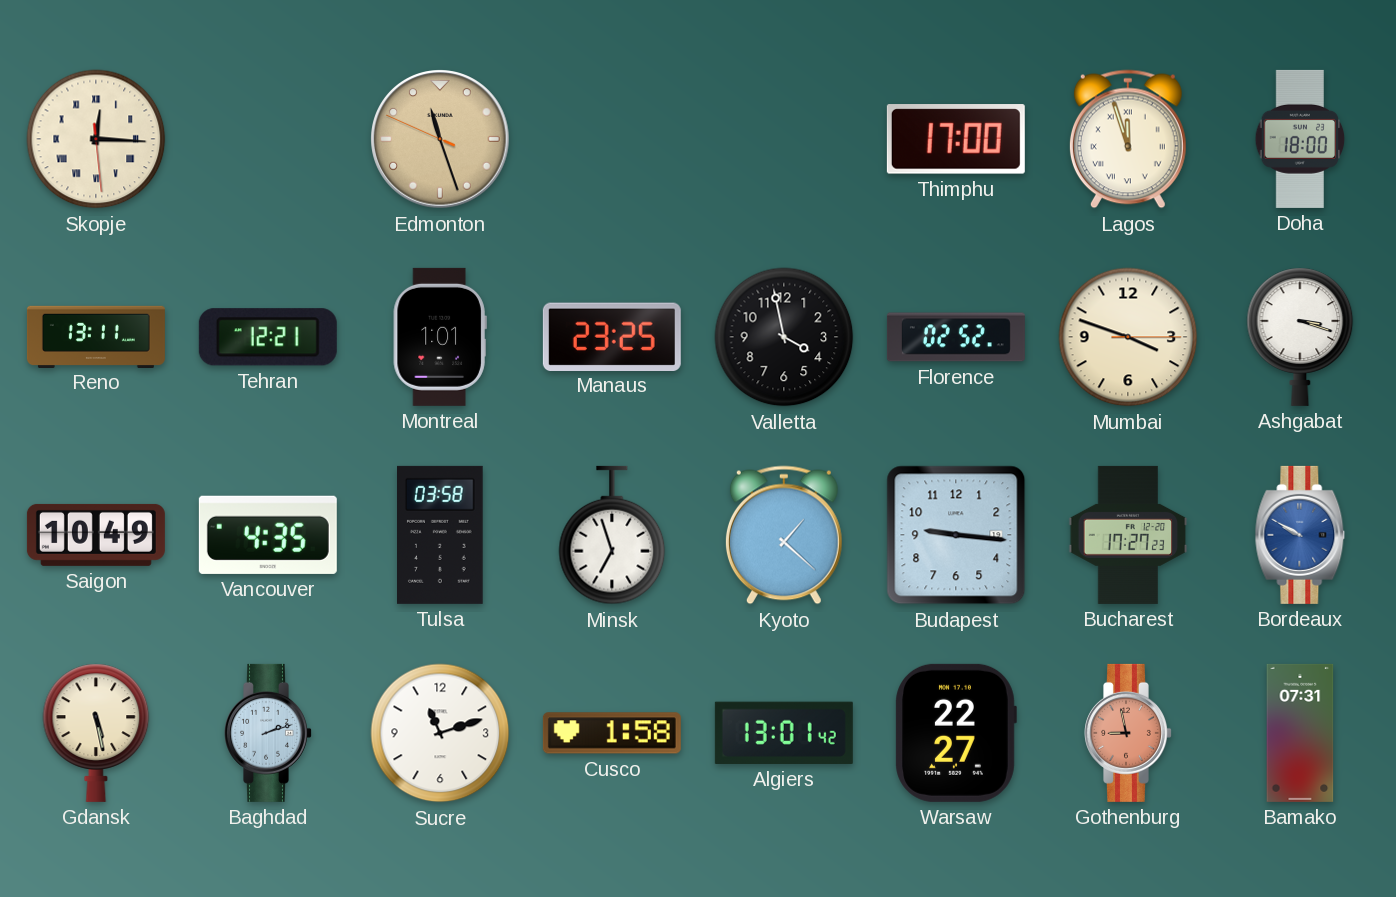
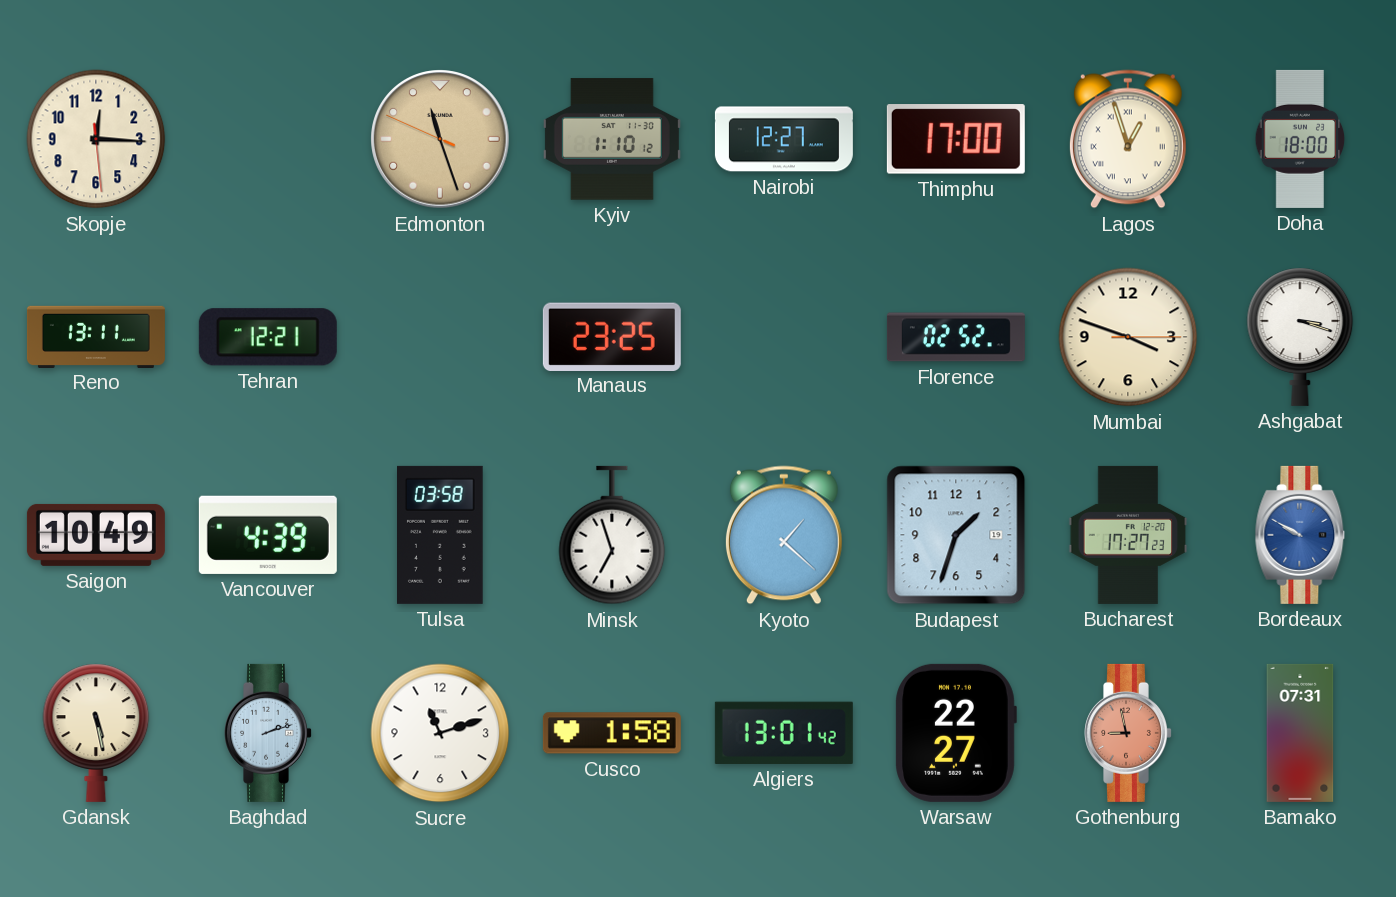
Skopje numerals: Roman -> Arabic
Kyiv: none -> 1:10
Nairobi: none -> 12:27
Lagos: 11:57 -> 12:57
Montreal: 1:01 -> none
Valletta: 3:58 -> none
Vancouver: 4:35 -> 4:39
Budapest: 9:16 -> 1:33
